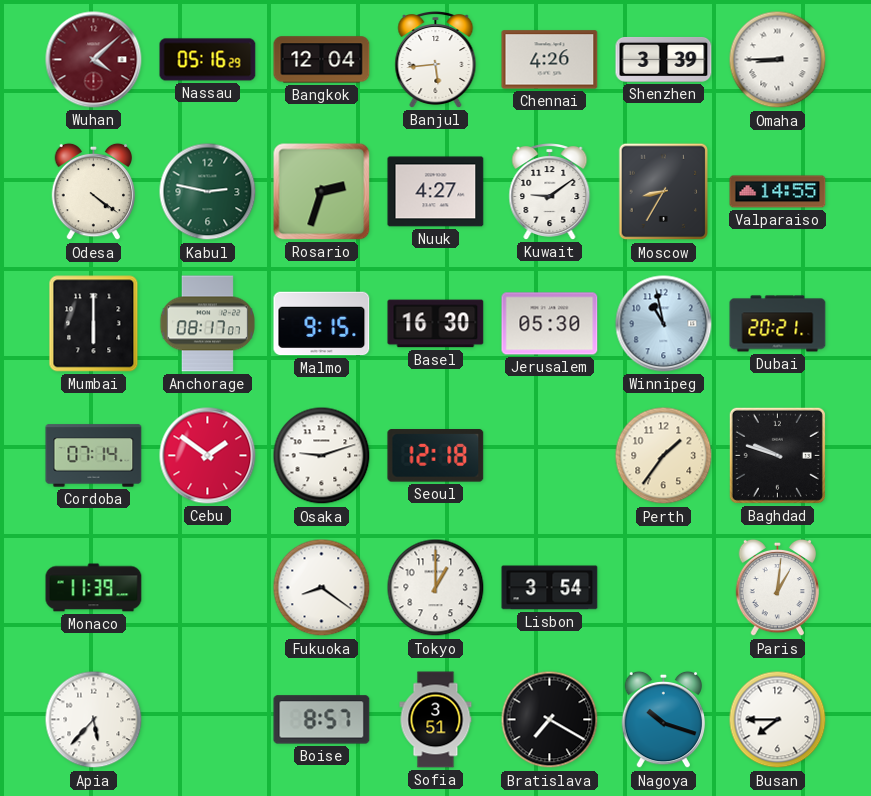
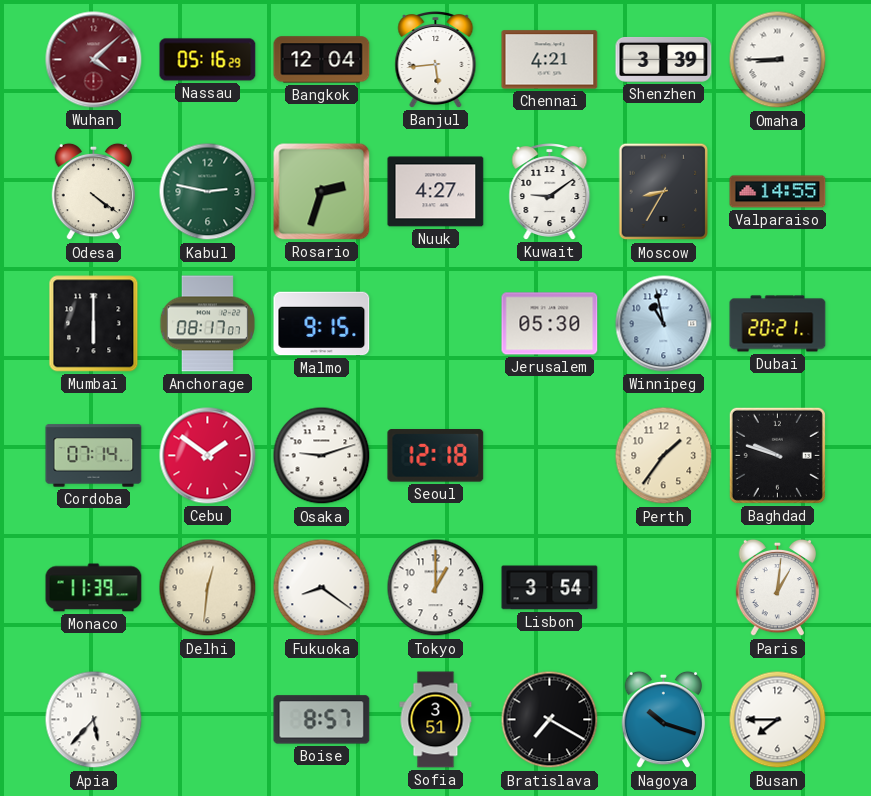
Chennai: 4:26 -> 4:21
Basel: 16:30 -> none
Delhi: none -> 12:31
